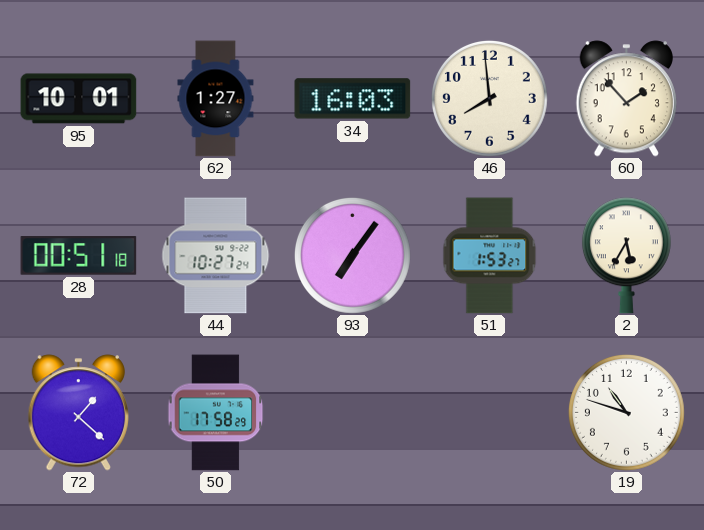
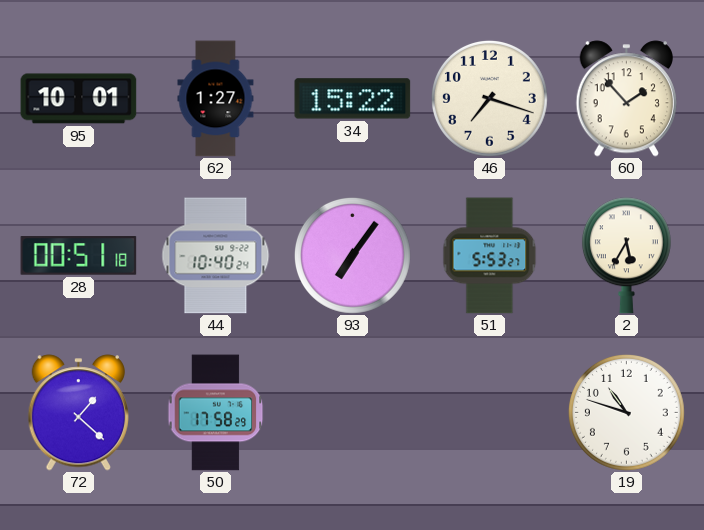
34: 16:03 -> 15:22
46: 7:59 -> 7:18
44: 10:27 -> 10:40
51: 1:53 -> 5:53
